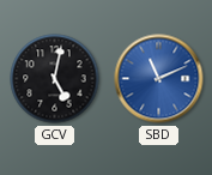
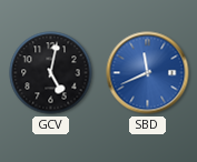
SBD: 11:11 -> 11:41
